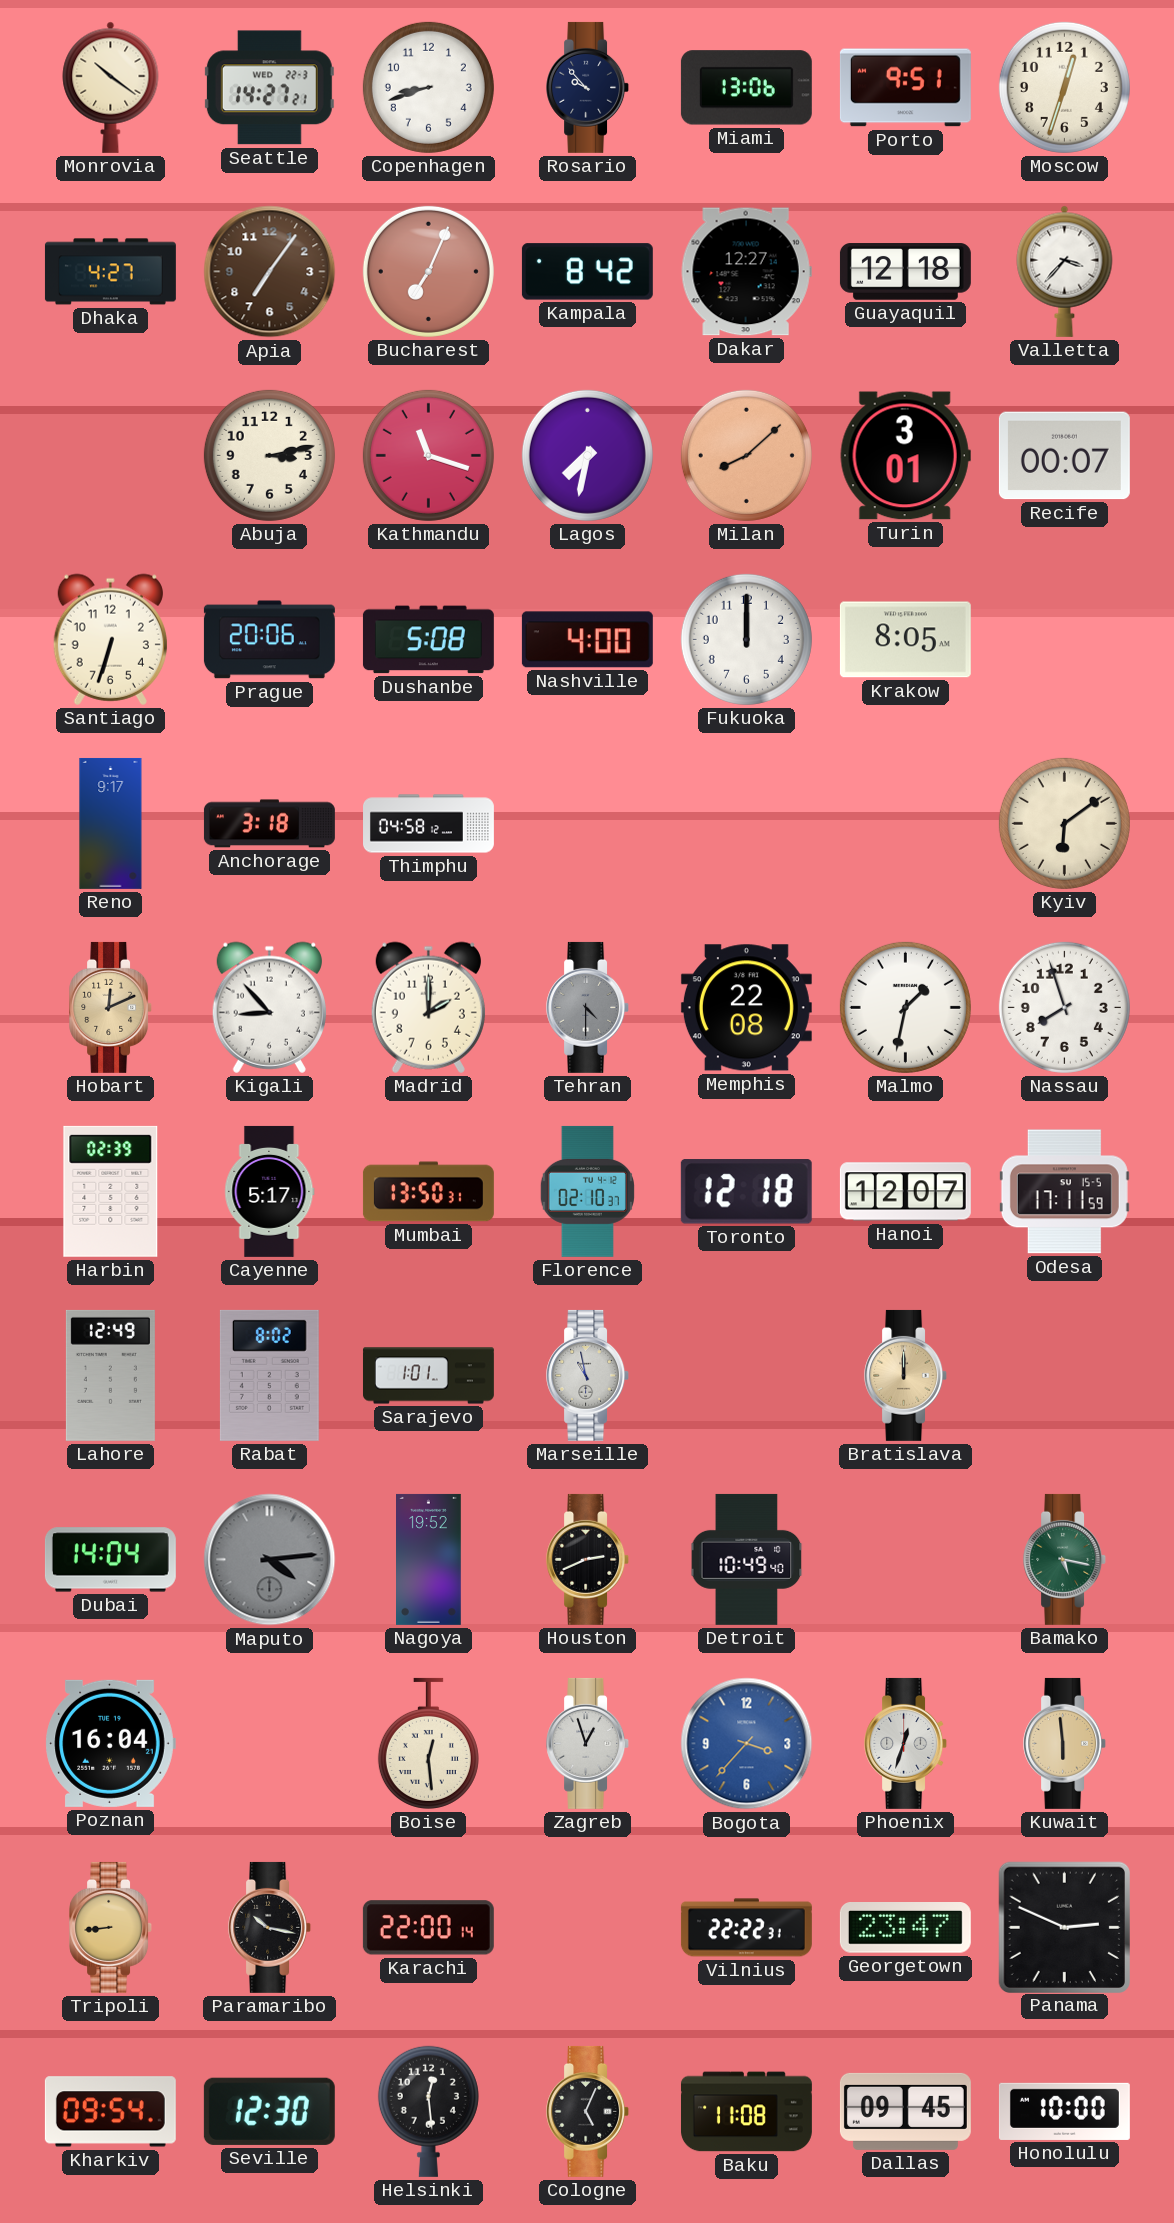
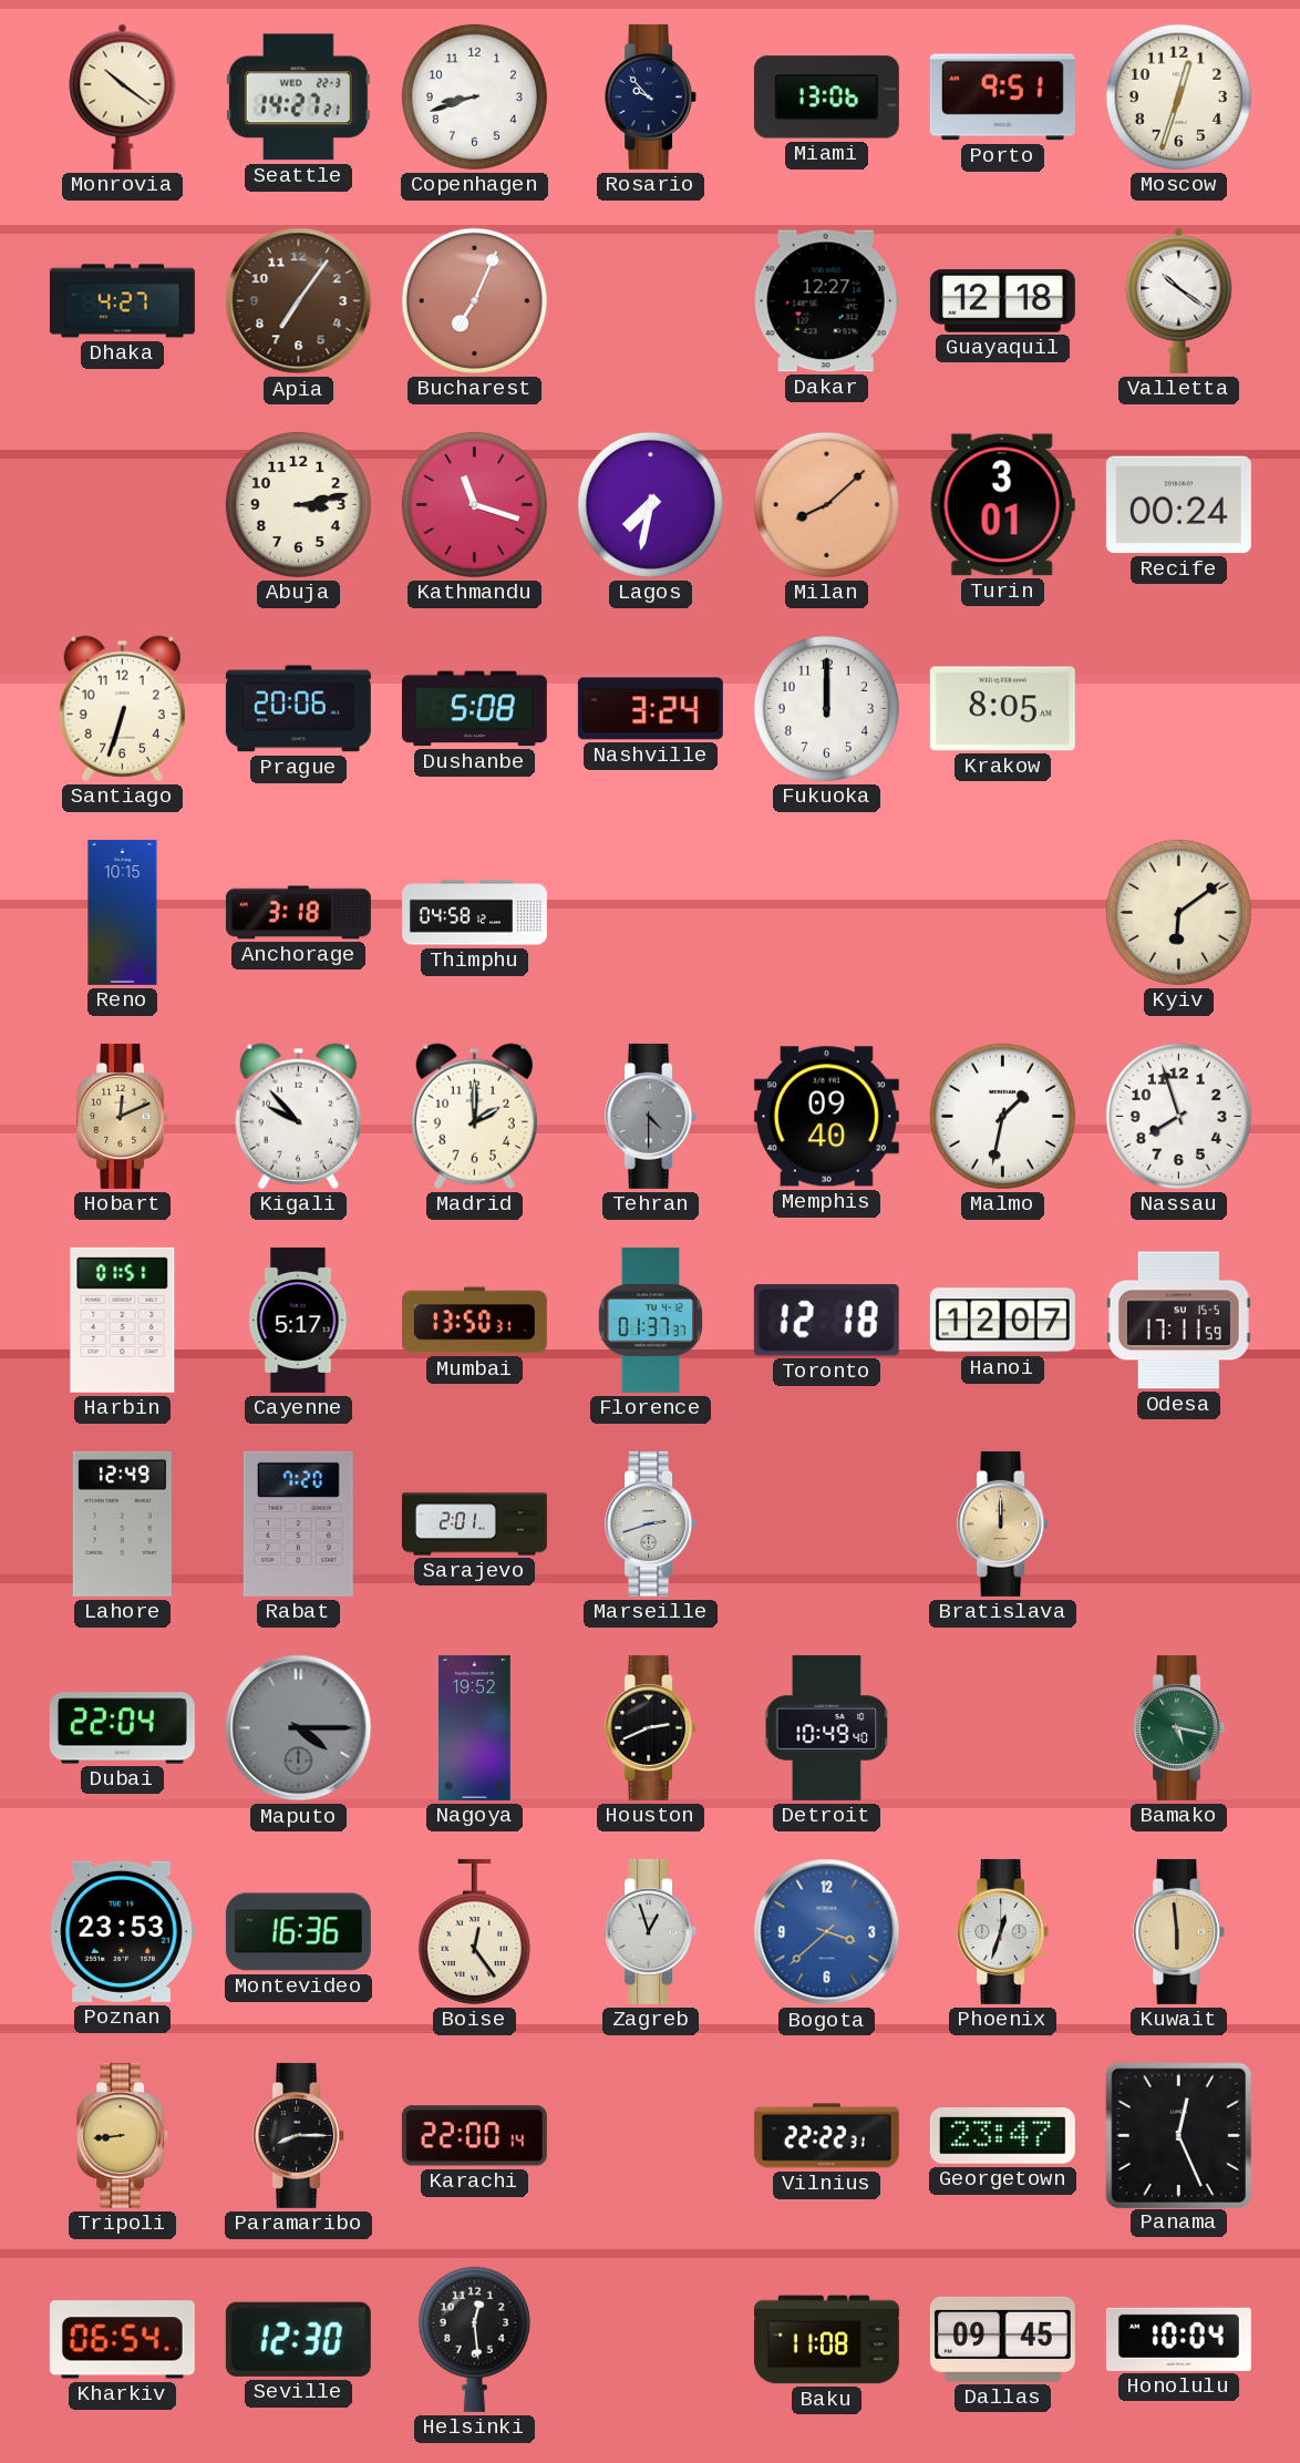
Kampala: 8:42 -> none
Valletta: 3:37 -> 10:21
Recife: 00:07 -> 00:24
Nashville: 4:00 -> 3:24
Reno: 9:17 -> 10:15
Kigali: 8:53 -> 9:53
Memphis: 22:08 -> 09:40
Harbin: 02:39 -> 01:51
Florence: 02:10 -> 01:37
Rabat: 8:02 -> 7:20
Sarajevo: 1:01 -> 2:01
Marseille: 10:58 -> 2:42
Dubai: 14:04 -> 22:04
Maputo: 4:14 -> 4:15
Poznan: 16:04 -> 23:53
Montevideo: none -> 16:36
Boise: 12:29 -> 12:24
Bogota: 3:37 -> 3:38
Paramaribo: 10:17 -> 8:15
Panama: 2:49 -> 12:26
Kharkiv: 09:54 -> 06:54
Cologne: 5:04 -> none
Honolulu: 10:00 -> 10:04
